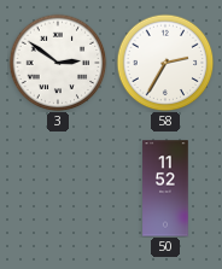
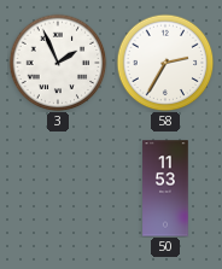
3: 2:51 -> 1:56
50: 11:52 -> 11:53
